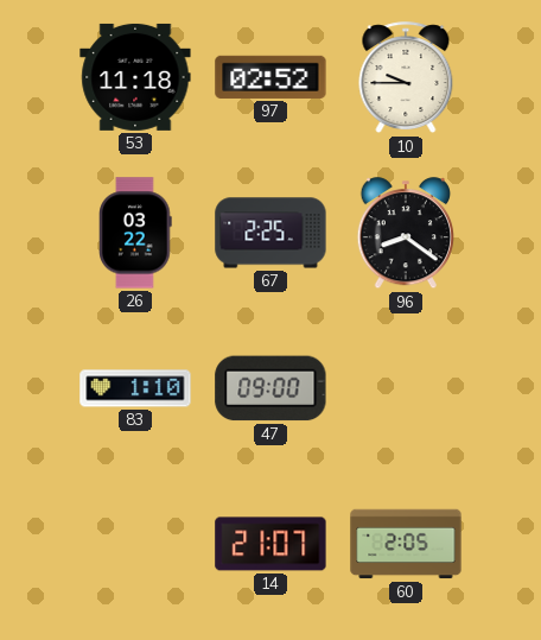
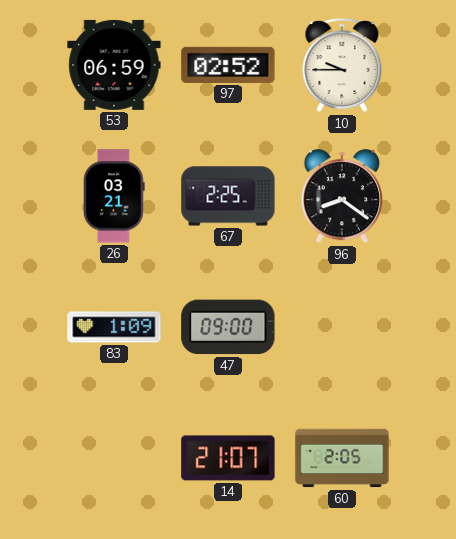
53: 11:18 -> 06:59
26: 03:22 -> 03:21
83: 1:10 -> 1:09
